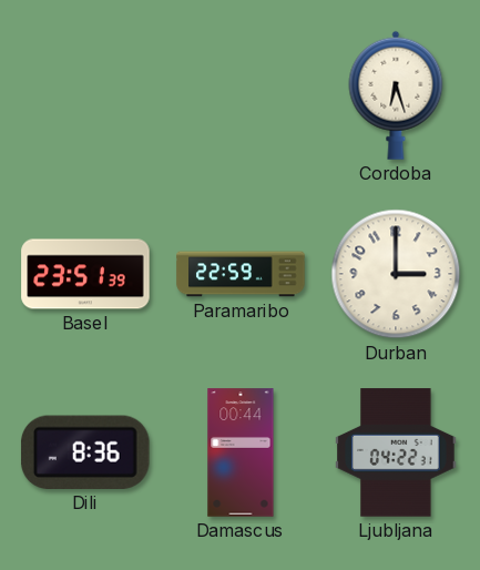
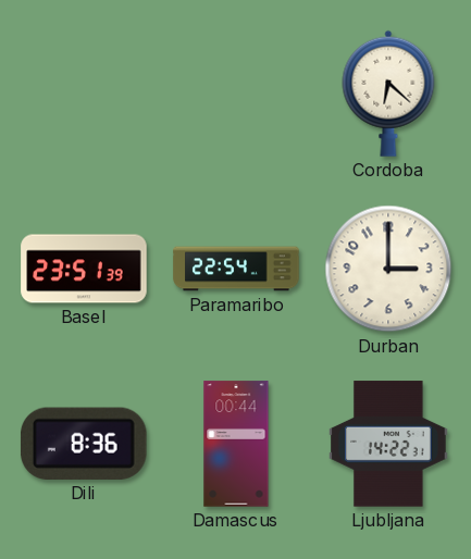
Cordoba: 6:27 -> 6:22
Paramaribo: 22:59 -> 22:54
Ljubljana: 04:22 -> 14:22
